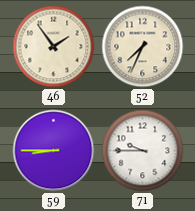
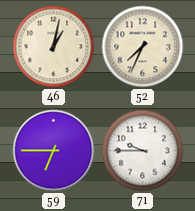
46: 1:54 -> 1:02
59: 8:45 -> 6:45
